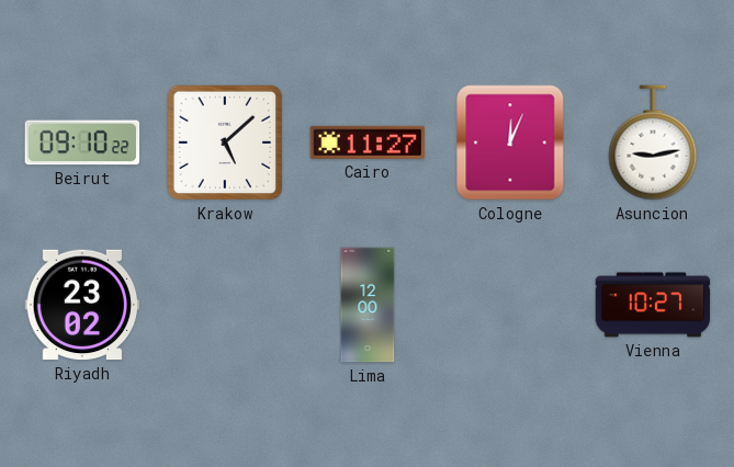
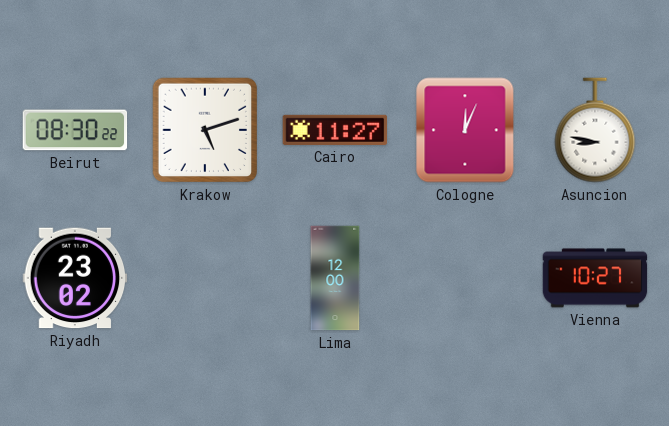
Beirut: 09:10 -> 08:30
Krakow: 5:08 -> 5:12
Asuncion: 9:13 -> 8:47
